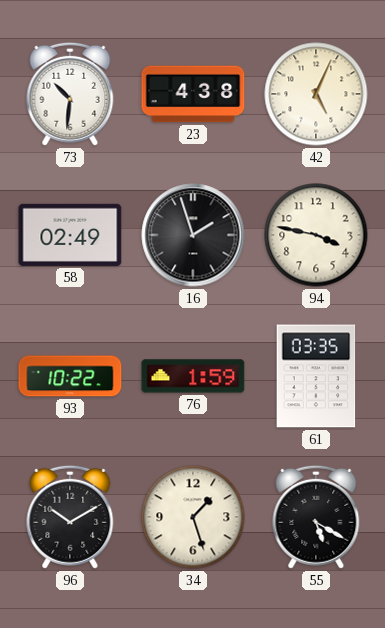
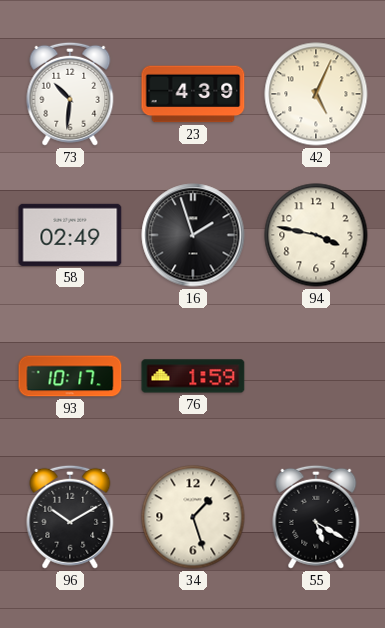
23: 4:38 -> 4:39
93: 10:22 -> 10:17
61: 03:35 -> none
